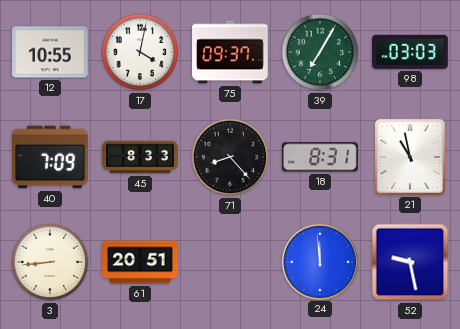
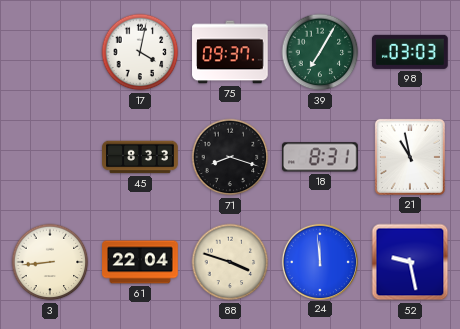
12: 10:55 -> none
40: 7:09 -> none
71: 8:23 -> 8:18
61: 20:51 -> 22:04
88: none -> 3:48
